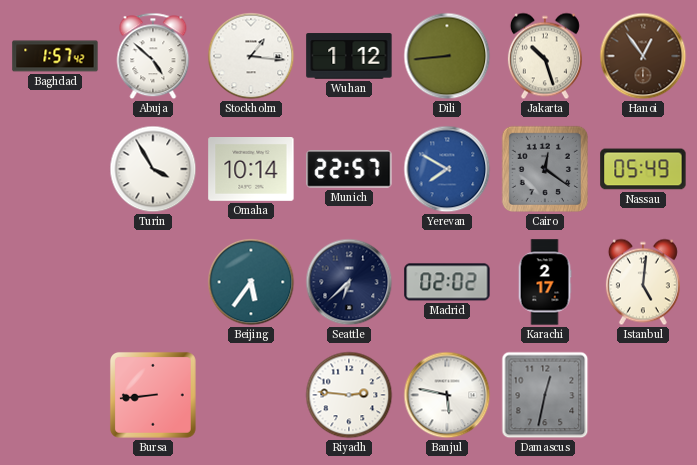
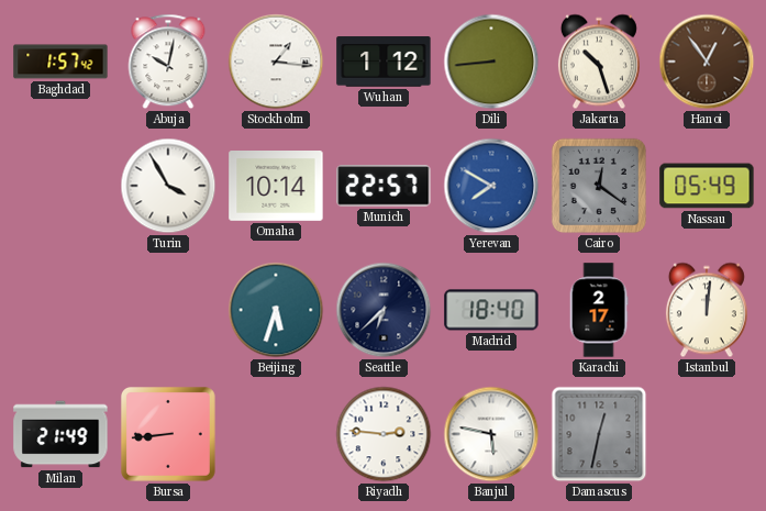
Abuja: 4:52 -> 10:02
Beijing: 5:36 -> 5:33
Madrid: 02:02 -> 18:40
Istanbul: 5:01 -> 12:01
Milan: none -> 21:49
